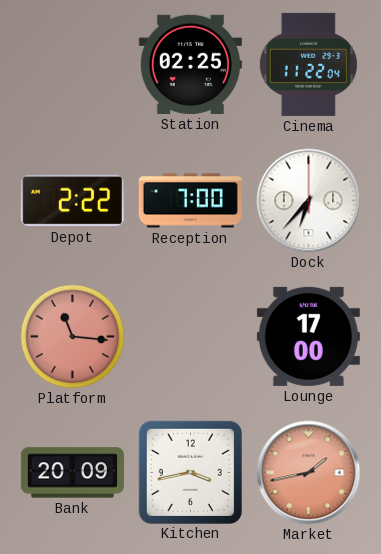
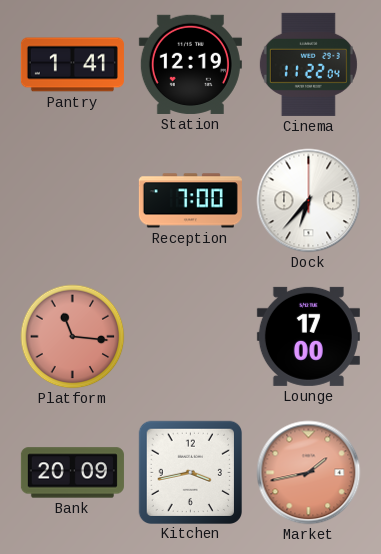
Pantry: none -> 1:41
Station: 02:25 -> 12:19
Depot: 2:22 -> none
